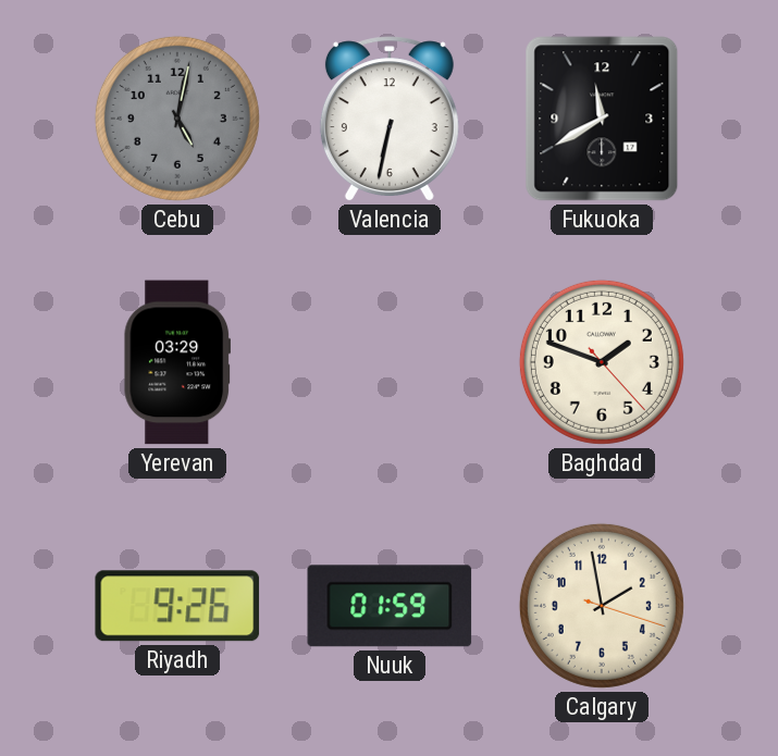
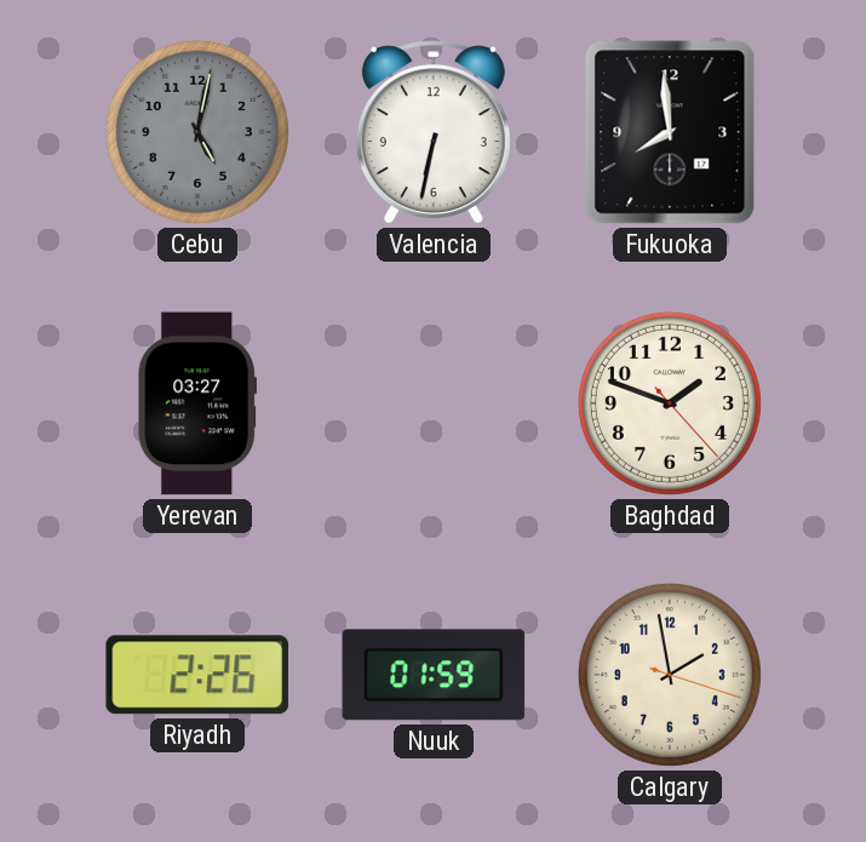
Fukuoka: 11:40 -> 7:59
Yerevan: 03:29 -> 03:27
Riyadh: 9:26 -> 2:26
